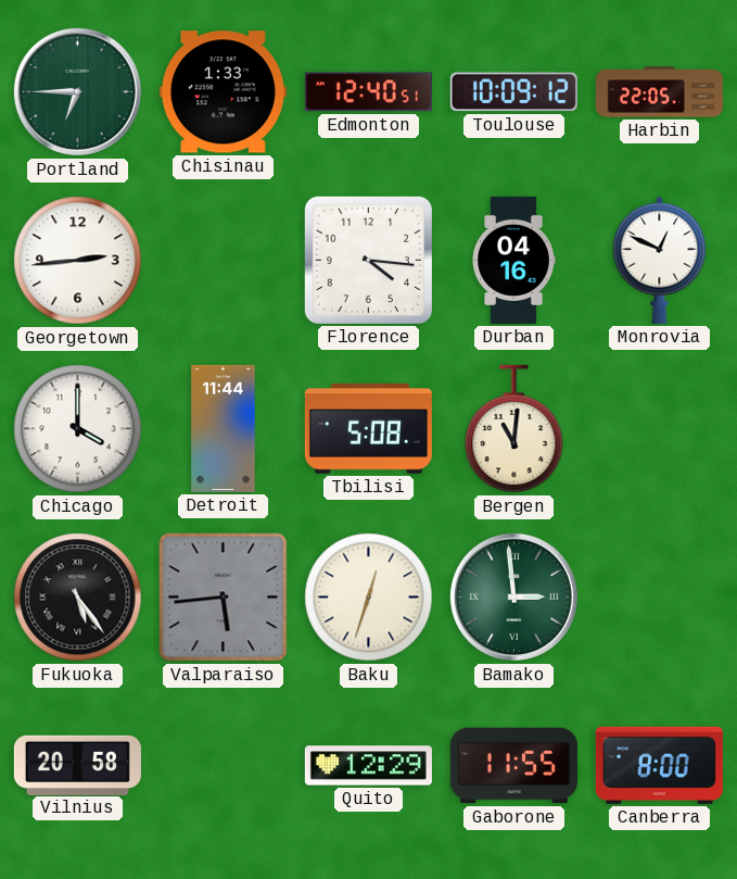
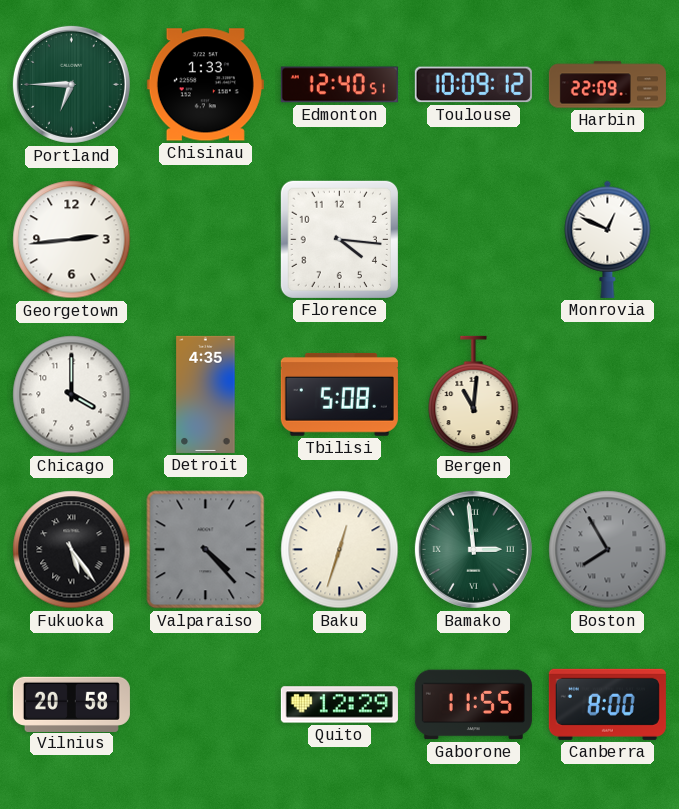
Harbin: 22:05 -> 22:09
Durban: 04:16 -> none
Detroit: 11:44 -> 4:35
Valparaiso: 5:44 -> 4:23
Boston: none -> 7:55
